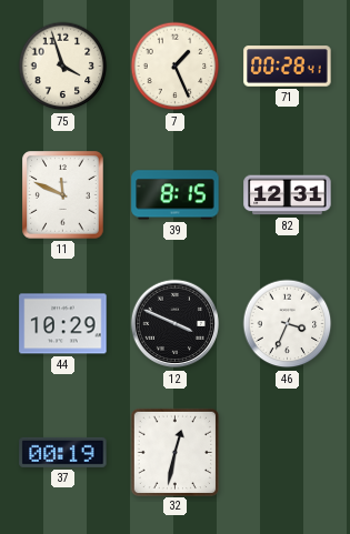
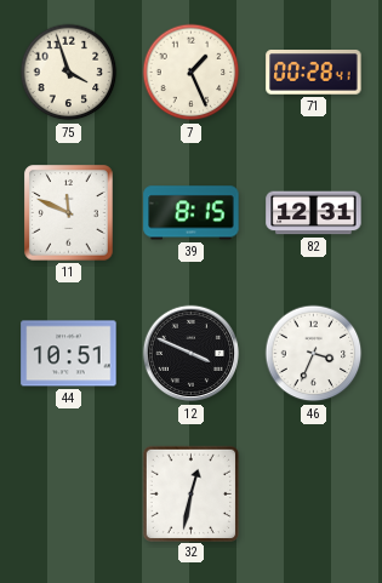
44: 10:29 -> 10:51
37: 00:19 -> none
